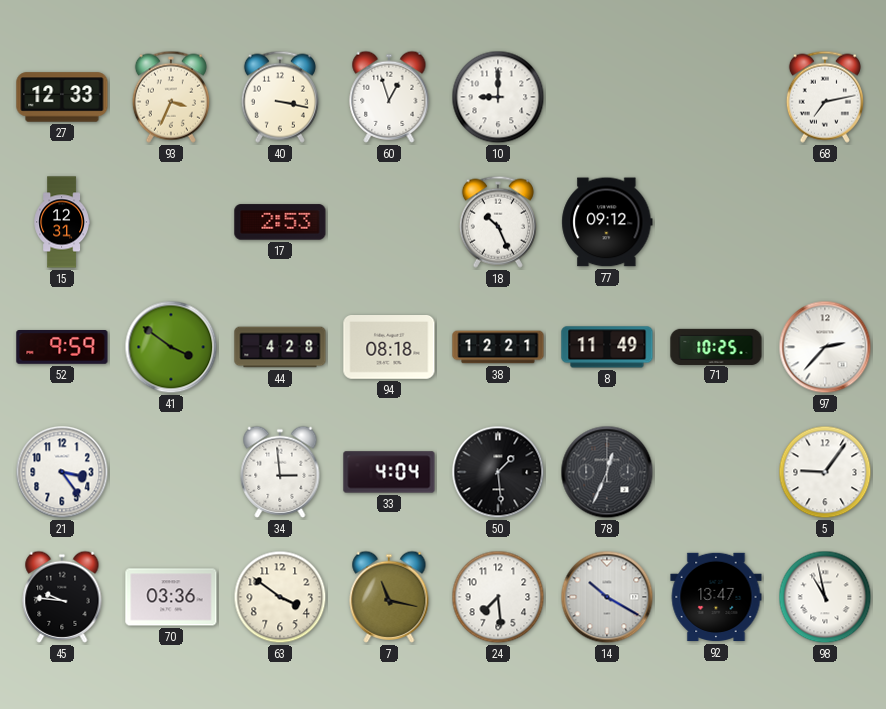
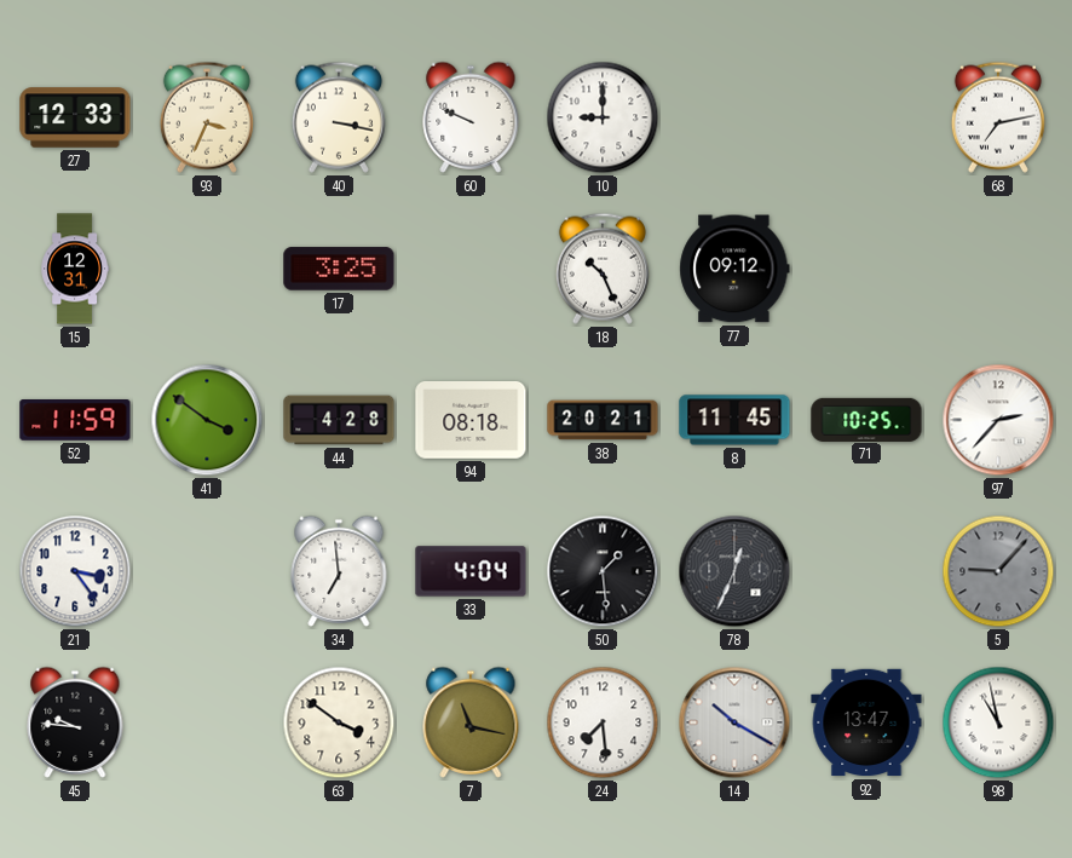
60: 12:57 -> 9:49
17: 2:53 -> 3:25
52: 9:59 -> 11:59
38: 12:21 -> 20:21
8: 11:49 -> 11:45
34: 2:59 -> 6:59
5: 9:06 -> 9:07
5 dial: white -> grey
70: 03:36 -> none
